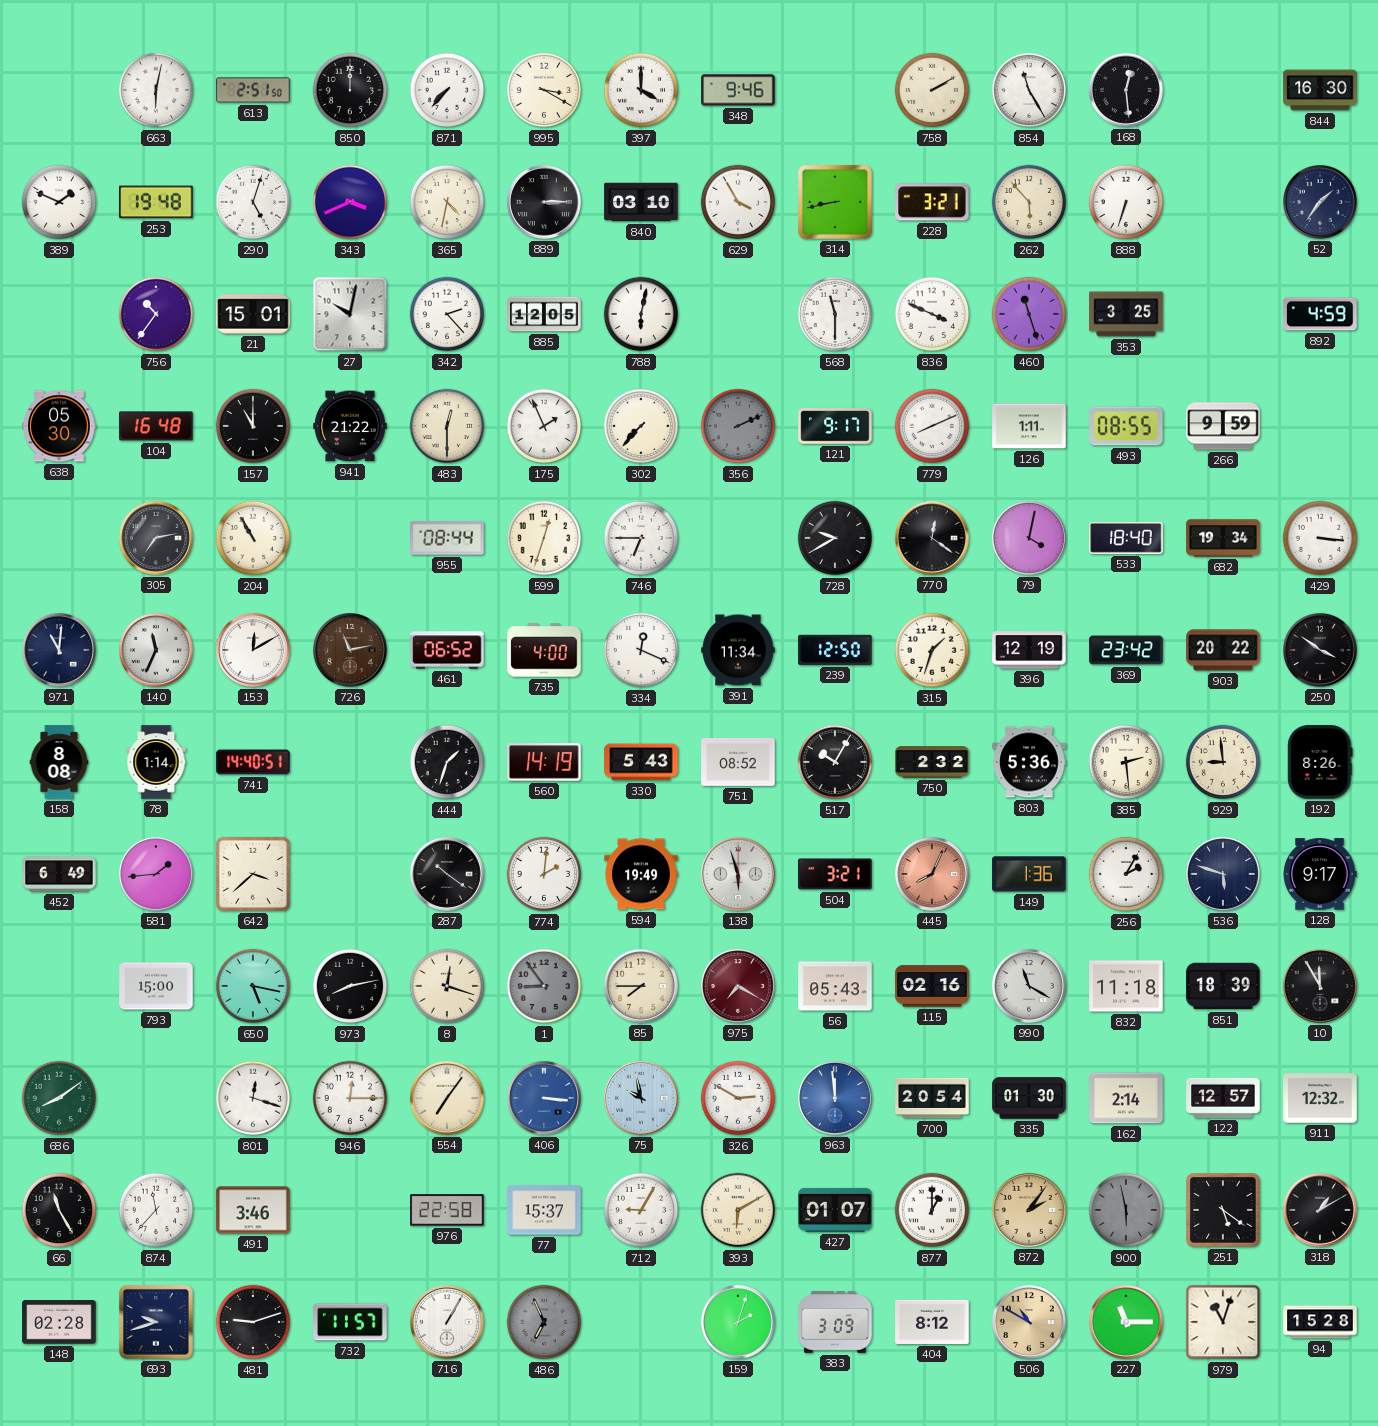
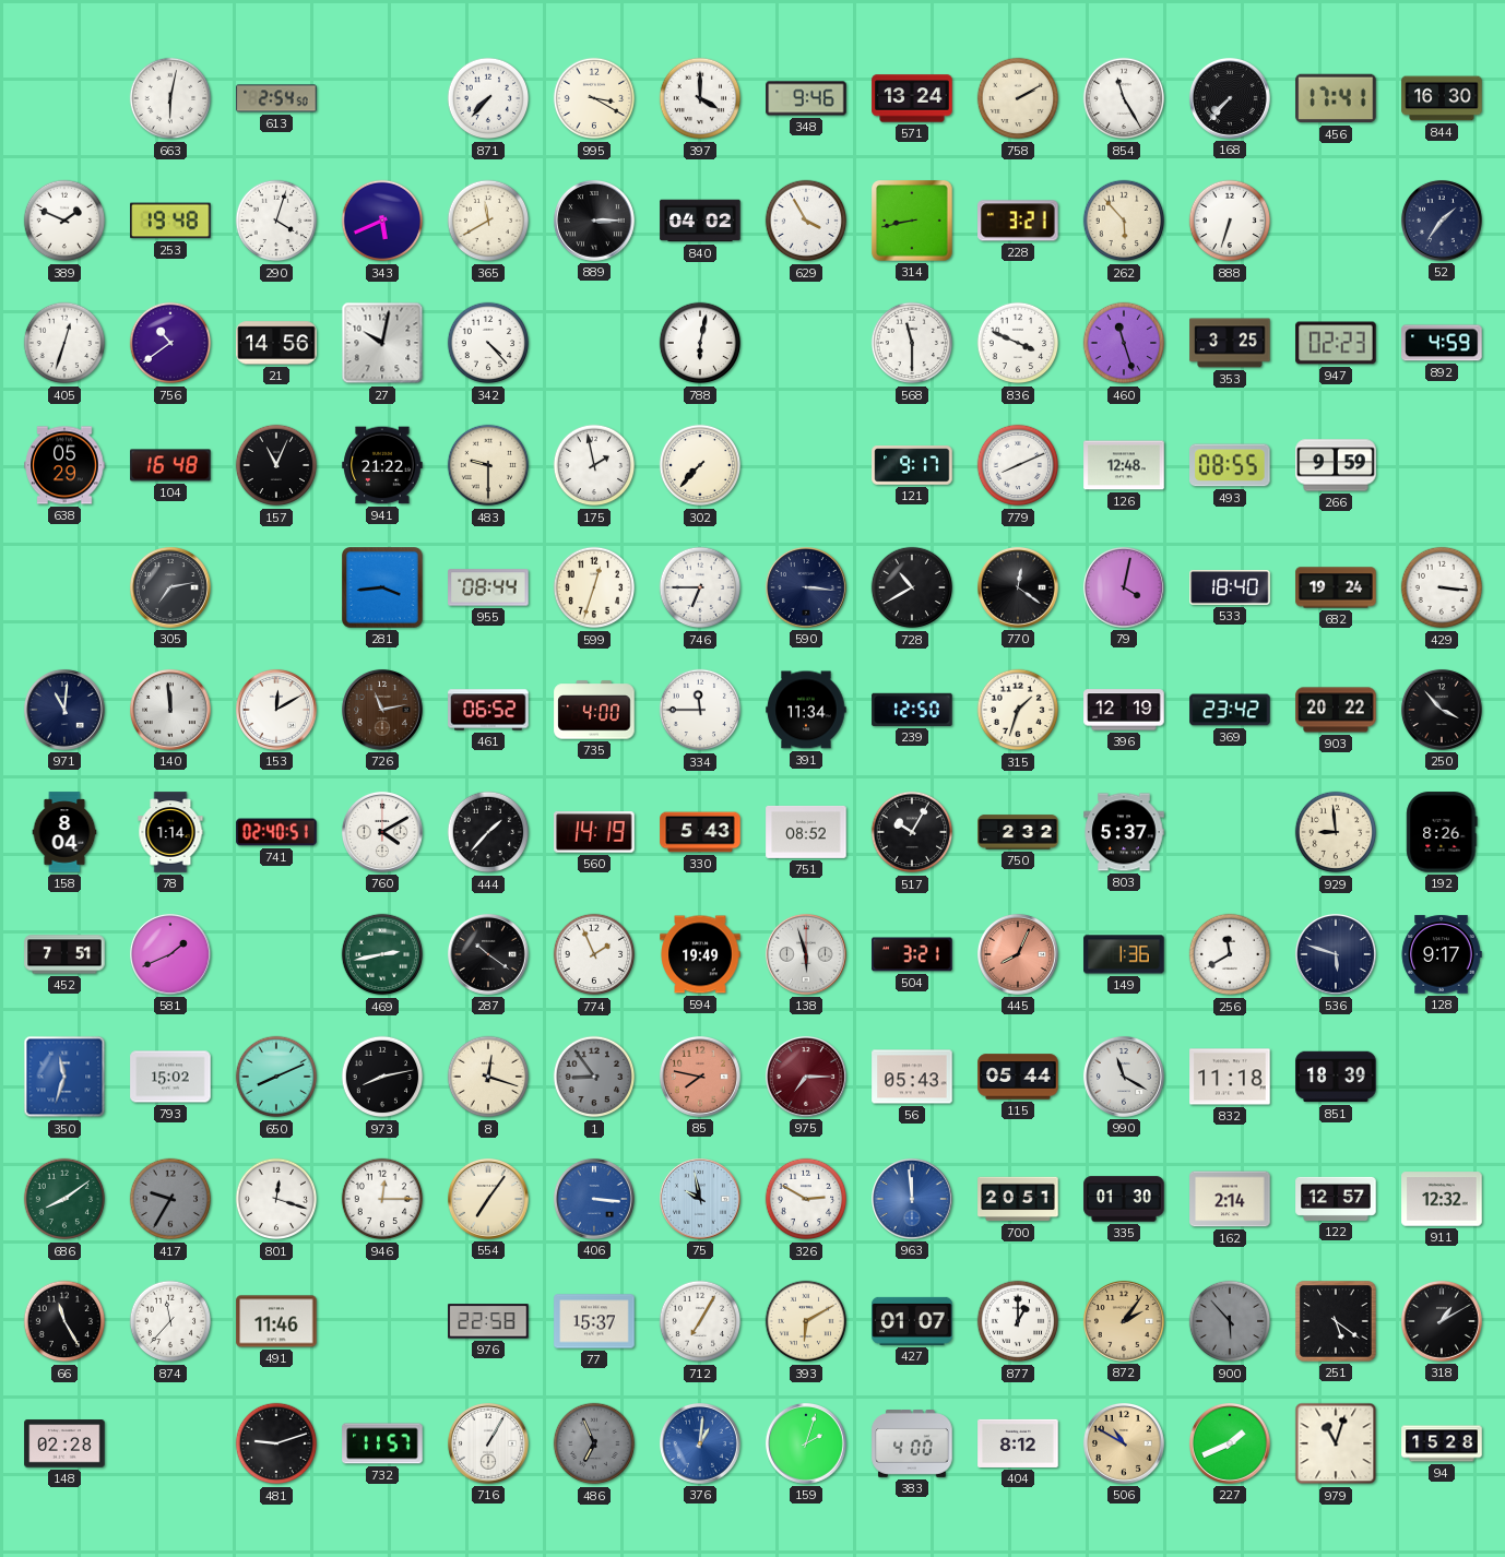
613: 2:51 -> 2:54
850: 12:00 -> none
571: none -> 13:24
168: 12:29 -> 7:37
456: none -> 17:41
290: 5:03 -> 4:03
343: 3:41 -> 5:41
365: 4:32 -> 11:40
840: 03:10 -> 04:02
405: none -> 12:33
756: 10:36 -> 10:39
21: 15:01 -> 14:56
342: 2:23 -> 4:23
885: 12:05 -> none
947: none -> 02:23
638: 05:30 -> 05:29
157: 11:00 -> 11:04
483: 12:30 -> 9:30
175: 1:56 -> 1:58
356: 2:11 -> none
126: 1:11 -> 12:48
204: 10:55 -> none
281: none -> 3:44
590: none -> 3:16
728: 9:40 -> 10:40
682: 19:34 -> 19:24
140: 11:34 -> 11:59
334: 12:19 -> 11:45
250: 3:51 -> 3:53
158: 8:08 -> 8:04
741: 14:40 -> 02:40
760: none -> 4:10
444: 1:33 -> 1:37
803: 5:36 -> 5:37
385: 2:29 -> none
452: 6:49 -> 7:51
581: 1:44 -> 1:41
642: 3:38 -> none
469: none -> 2:43
774: 2:01 -> 1:56
256: 2:05 -> 11:40
350: none -> 11:33
793: 15:00 -> 15:02
650: 5:17 -> 8:11
85: 7:45 -> 7:47
85 dial: cream -> salmon
975: 7:20 -> 7:15
115: 02:16 -> 05:44
10: 11:55 -> none
417: none -> 9:35
700: 20:54 -> 20:51
491: 3:46 -> 11:46
712: 9:05 -> 7:05
900: 5:58 -> 5:53
693: 9:42 -> none
376: none -> 1:01
383: 3:09 -> 4:00
227: 11:15 -> 1:41
